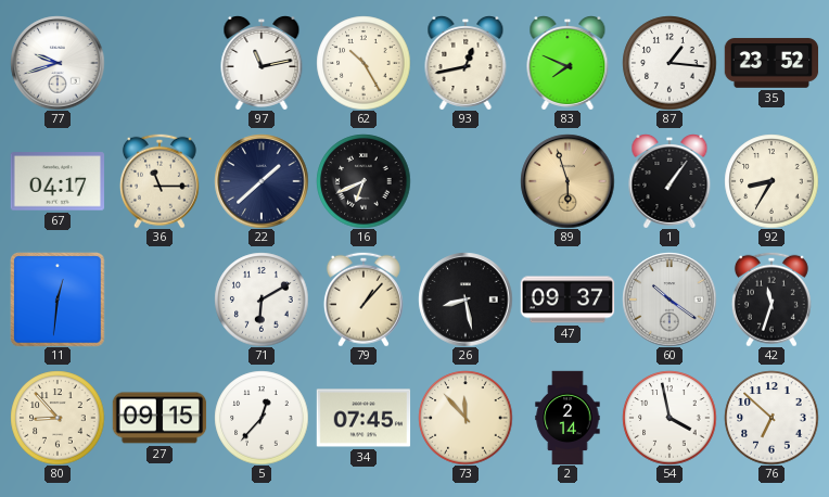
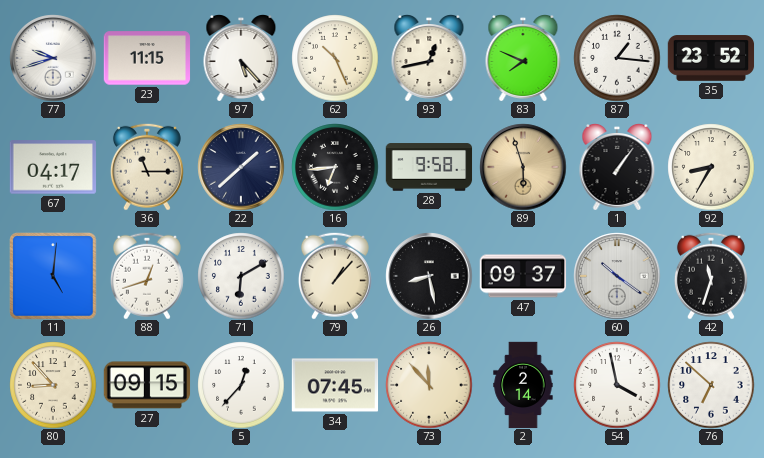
23: none -> 11:15
97: 11:13 -> 5:23
62: 10:25 -> 10:26
16: 6:41 -> 6:44
28: none -> 9:58
11: 12:31 -> 5:01
88: none -> 12:42
